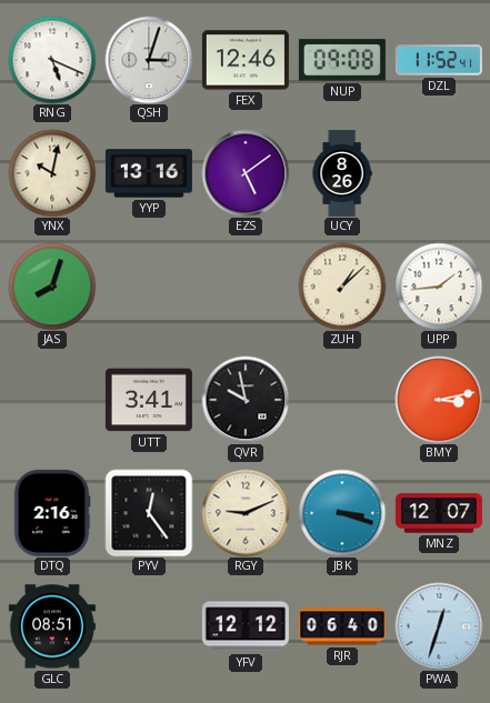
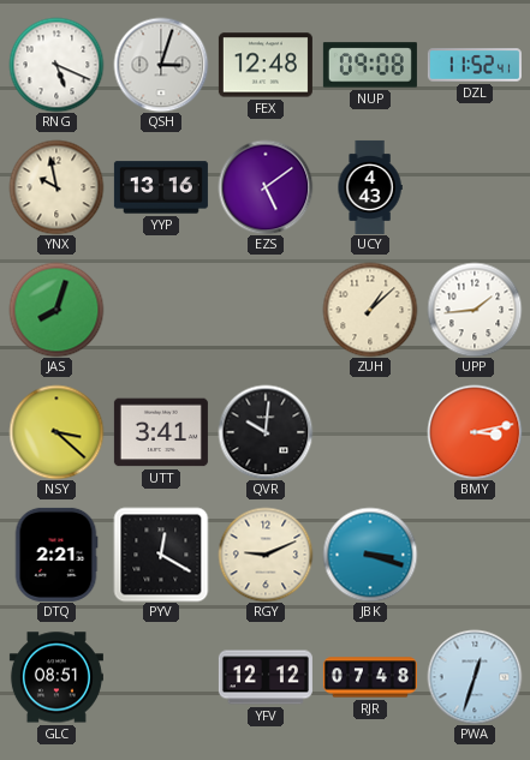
FEX: 12:46 -> 12:48
YNX: 10:02 -> 9:58
UCY: 8:26 -> 4:43
NSY: none -> 3:22
QVR: 9:58 -> 10:01
DTQ: 2:16 -> 2:21
PYV: 12:24 -> 12:20
MNZ: 12:07 -> none
RJR: 06:40 -> 07:48
